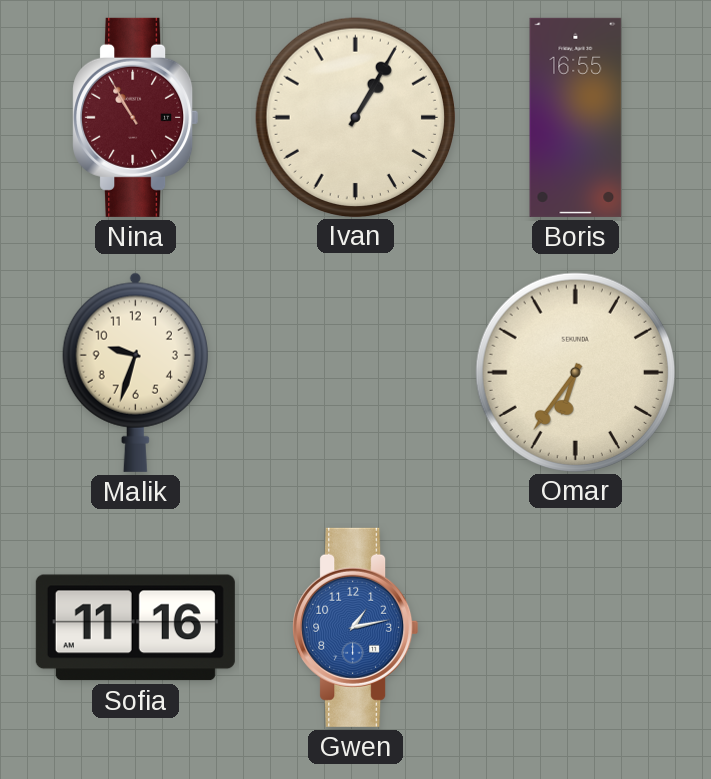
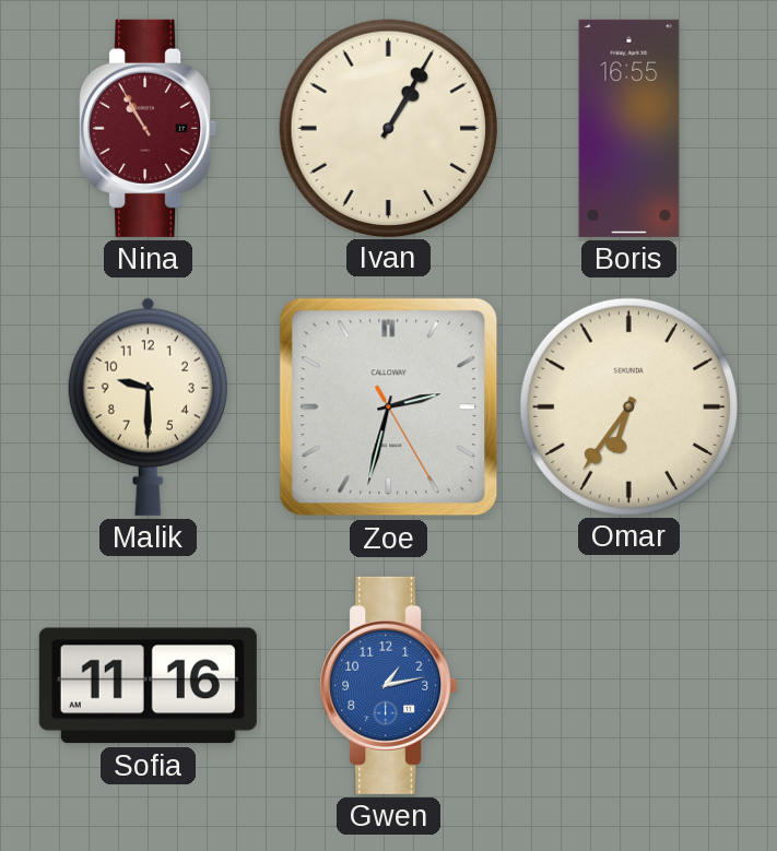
Malik: 9:33 -> 9:30
Zoe: none -> 2:32
